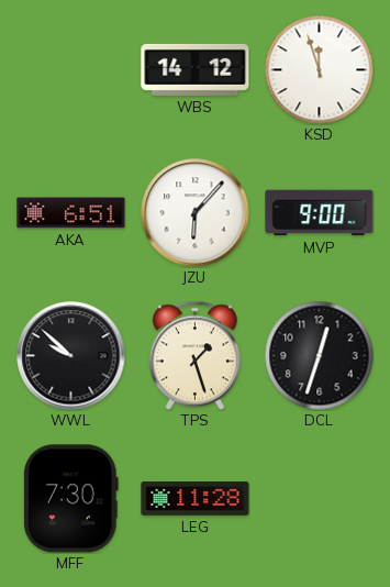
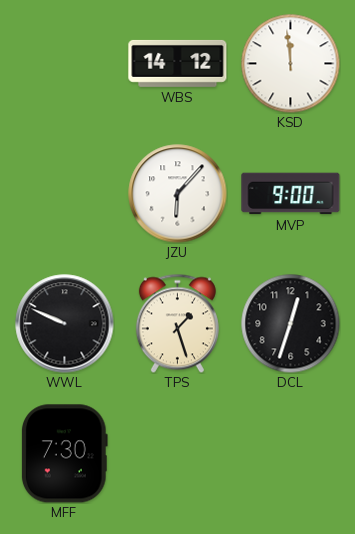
KSD: 11:57 -> 11:59
AKA: 6:51 -> none
WWL: 9:52 -> 9:49
LEG: 11:28 -> none
